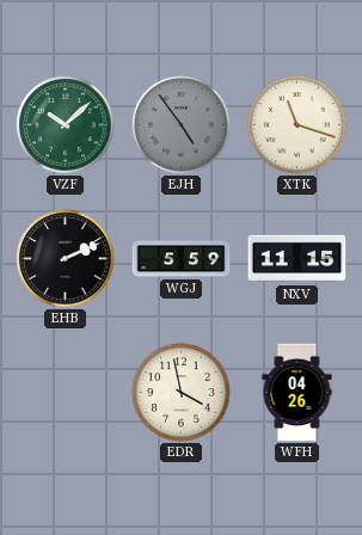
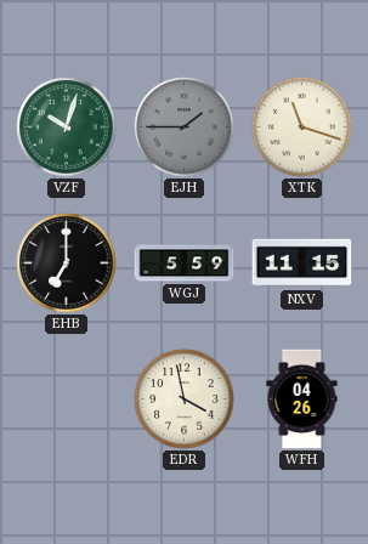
VZF: 10:08 -> 10:03
EJH: 4:54 -> 1:45
EHB: 2:11 -> 7:00
